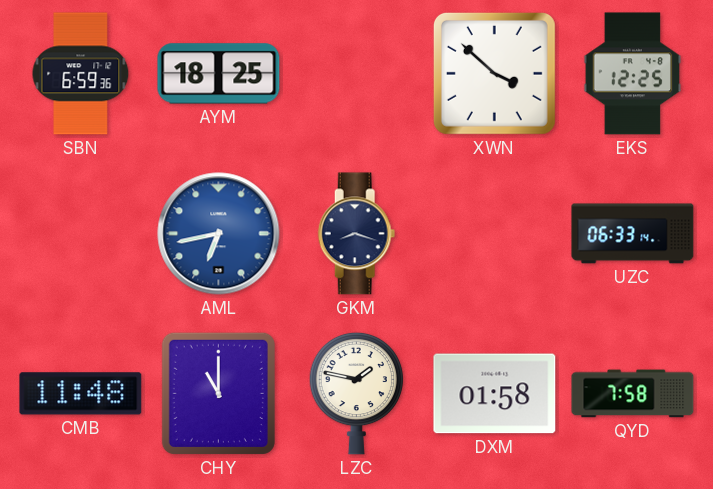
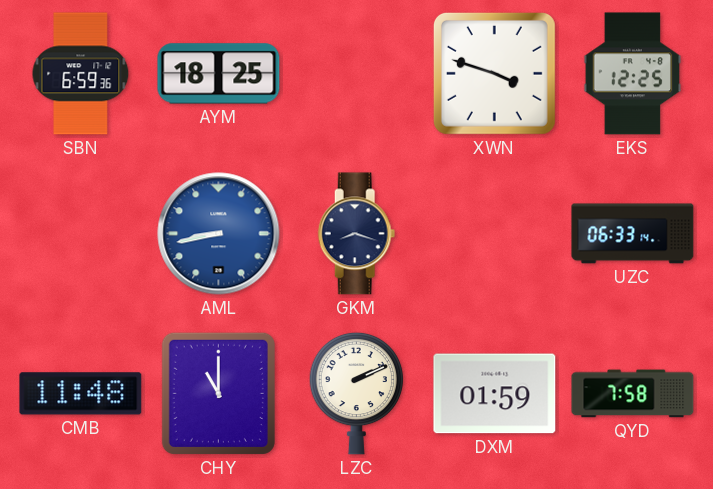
XWN: 3:52 -> 3:48
AML: 6:43 -> 8:43
LZC: 1:47 -> 2:11
DXM: 01:58 -> 01:59
